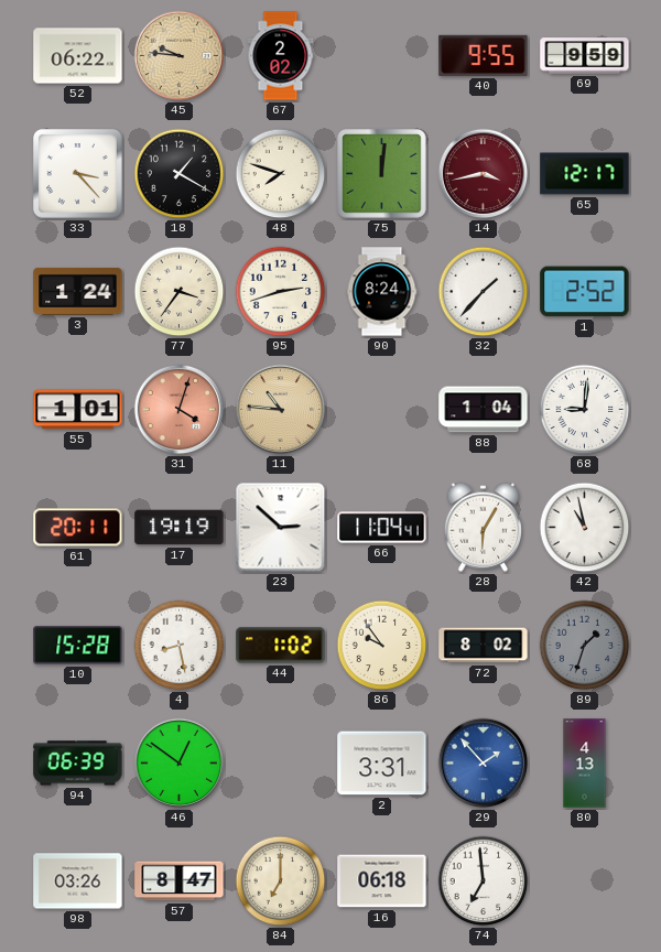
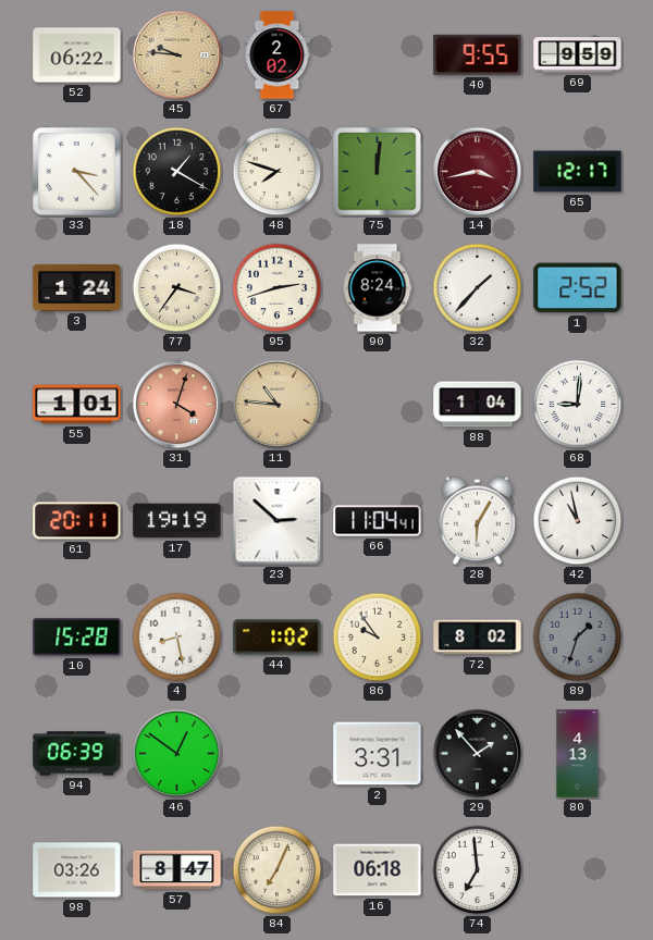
29 dial: blue -> black
84: 7:00 -> 7:04
